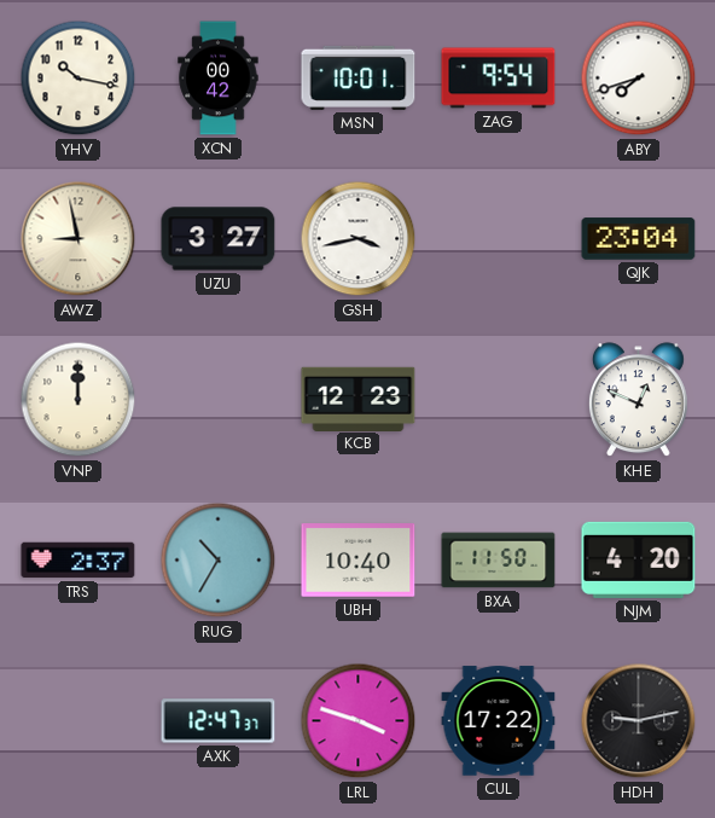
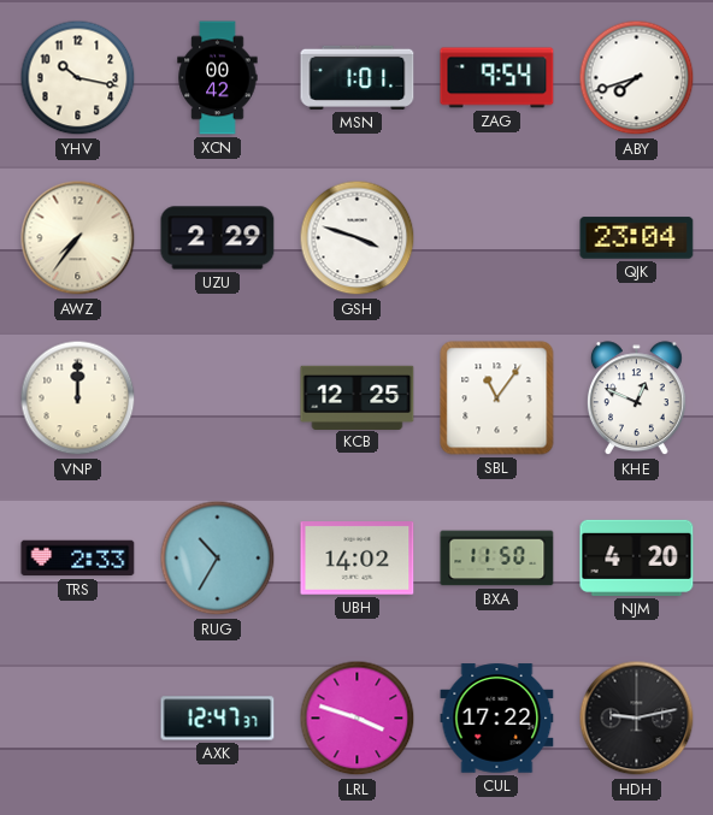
MSN: 10:01 -> 1:01
AWZ: 8:58 -> 7:36
UZU: 3:27 -> 2:29
GSH: 3:43 -> 3:48
KCB: 12:23 -> 12:25
SBL: none -> 11:06
TRS: 2:37 -> 2:33
UBH: 10:40 -> 14:02
